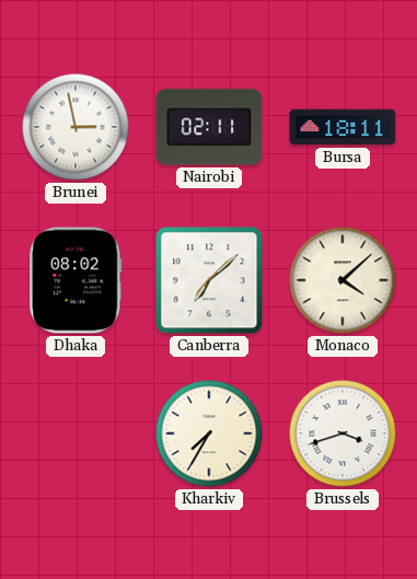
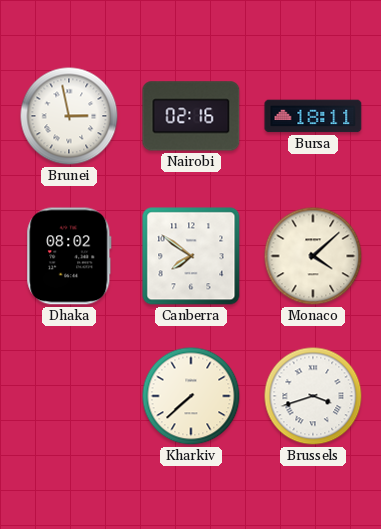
Nairobi: 02:11 -> 02:16
Canberra: 7:08 -> 7:51
Kharkiv: 7:35 -> 7:38
